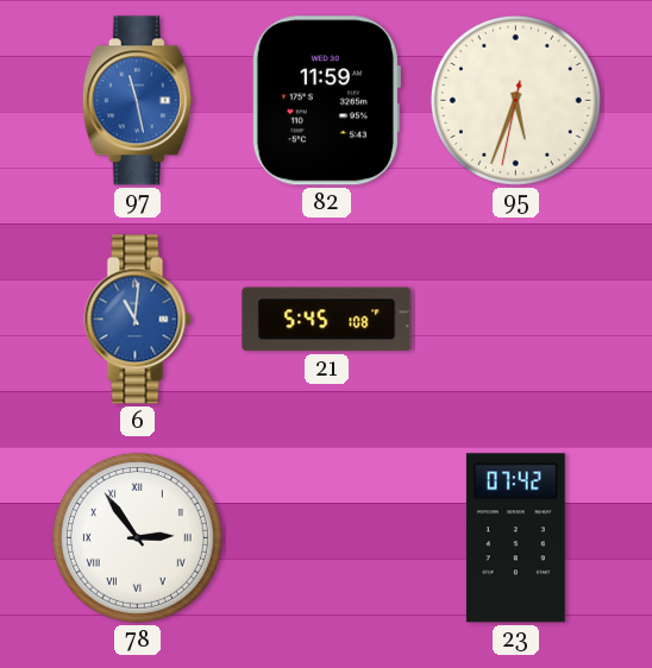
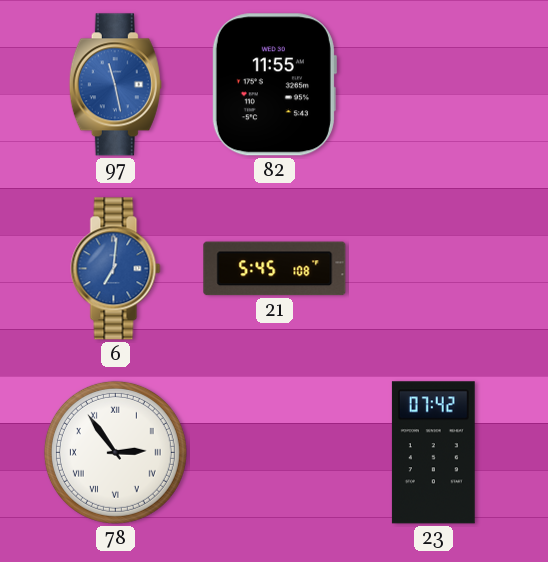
82: 11:59 -> 11:55
95: 5:33 -> none
6: 11:01 -> 7:01
